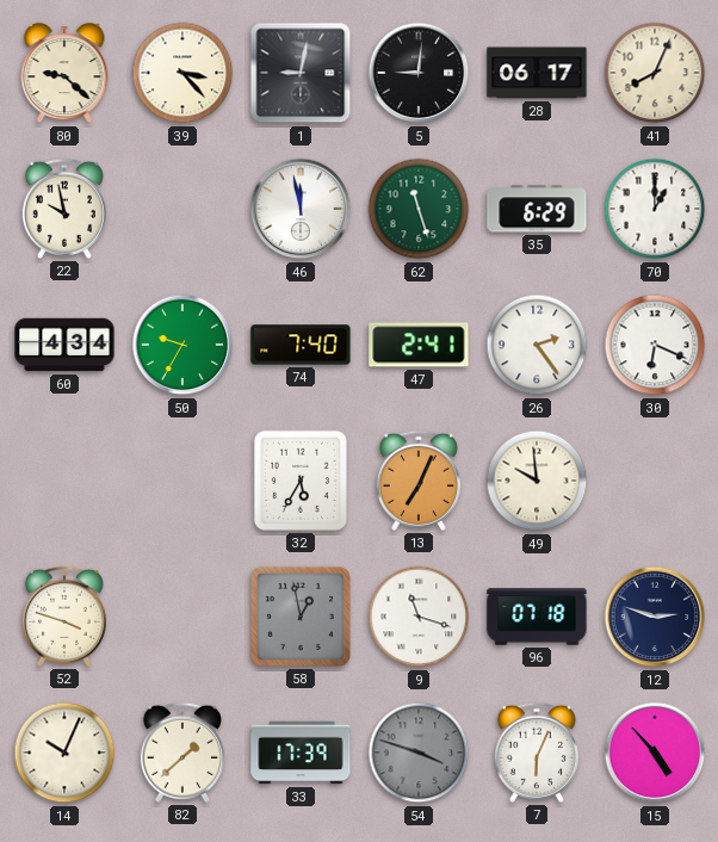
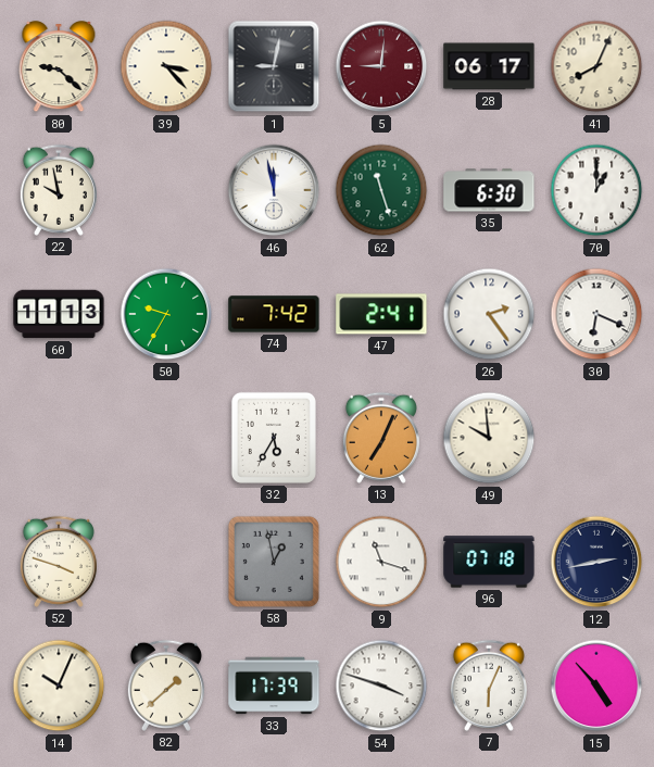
5 dial: black -> burgundy
35: 6:29 -> 6:30
60: 4:34 -> 11:13
74: 7:40 -> 7:42
12: 2:48 -> 2:43
54 dial: grey -> white
